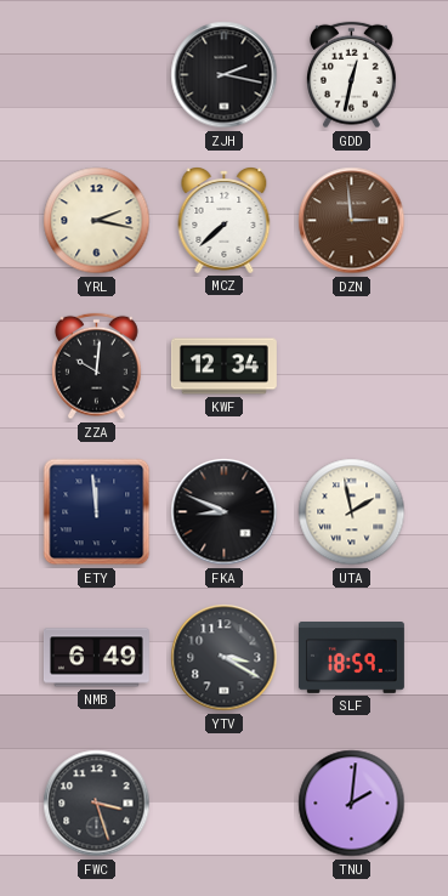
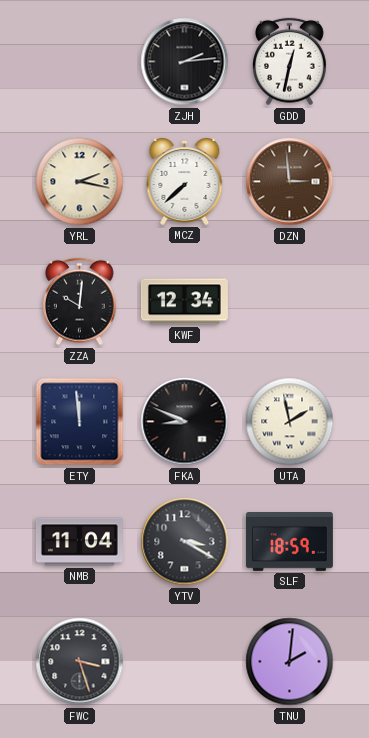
ZJH: 2:17 -> 2:14
NMB: 6:49 -> 11:04
